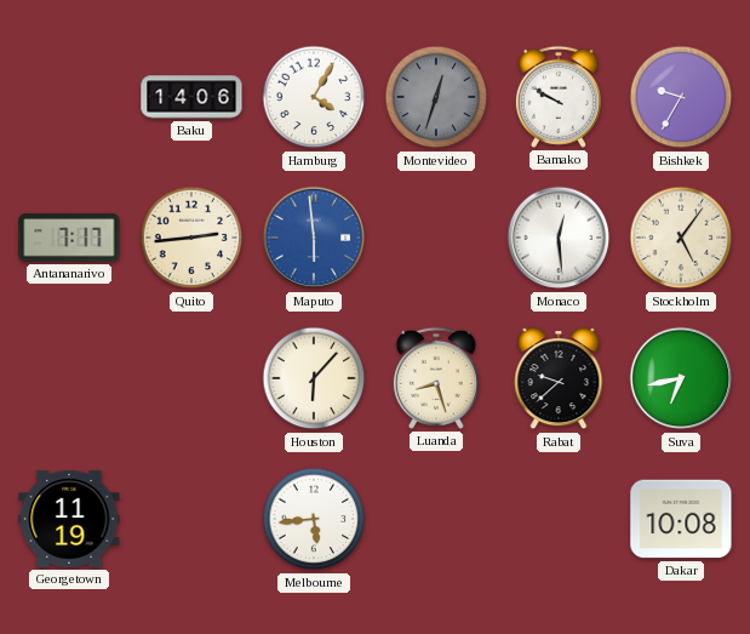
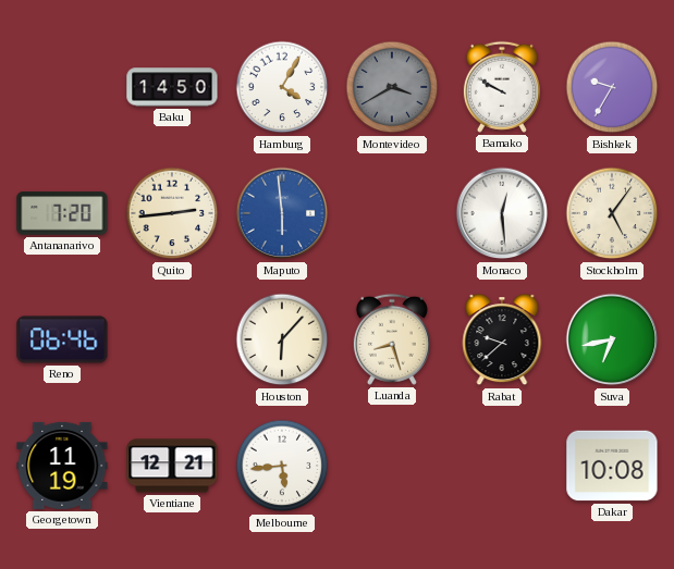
Baku: 14:06 -> 14:50
Montevideo: 12:33 -> 3:40
Antananarivo: 7:17 -> 7:20
Reno: none -> 06:46
Vientiane: none -> 12:21
